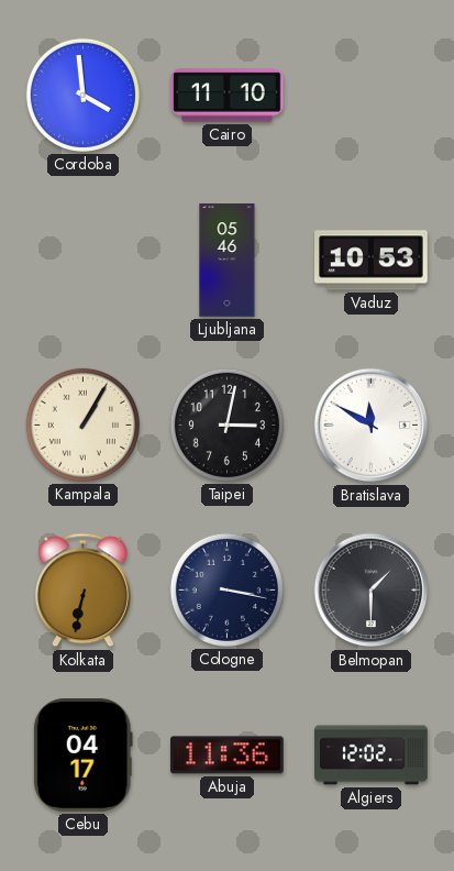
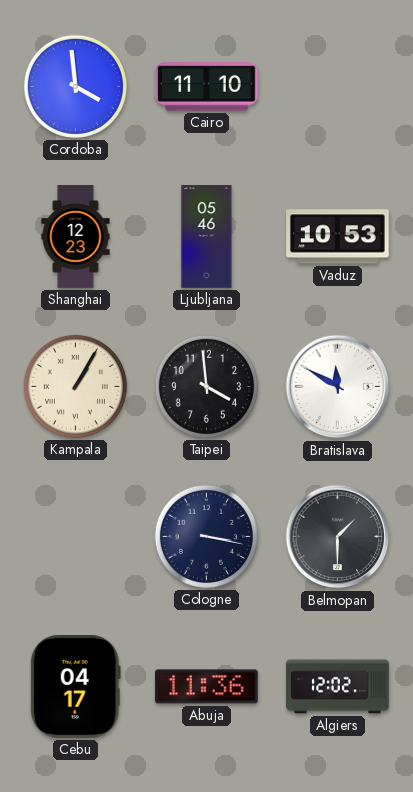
Shanghai: none -> 12:23
Taipei: 3:02 -> 3:59
Kolkata: 6:32 -> none
